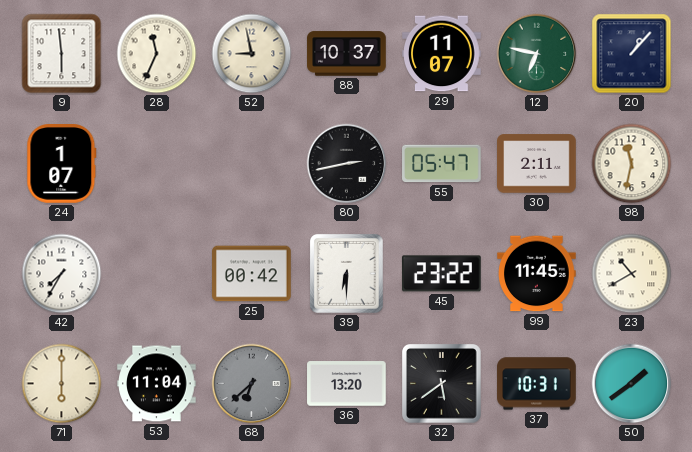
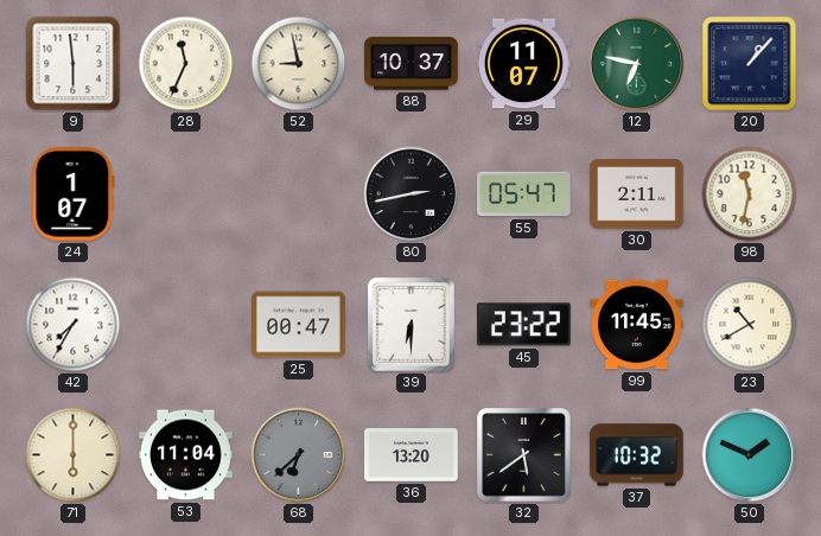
25: 00:42 -> 00:47
37: 10:31 -> 10:32
50: 1:39 -> 1:49
